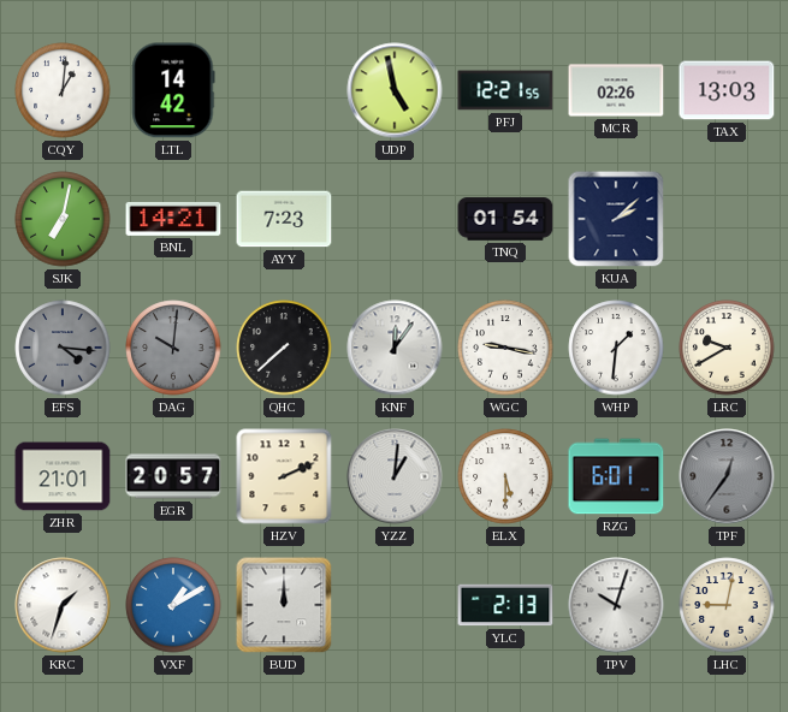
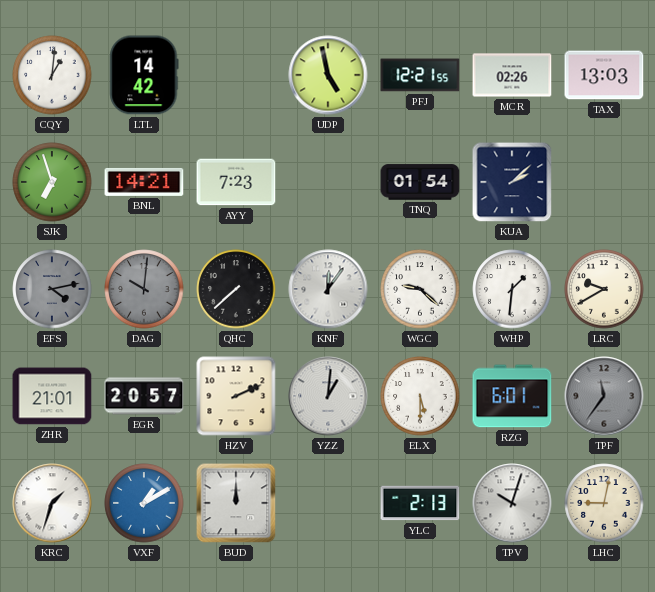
SJK: 7:02 -> 6:57
EFS: 4:16 -> 4:13
WGC: 9:17 -> 9:22
TPF: 12:36 -> 11:36
